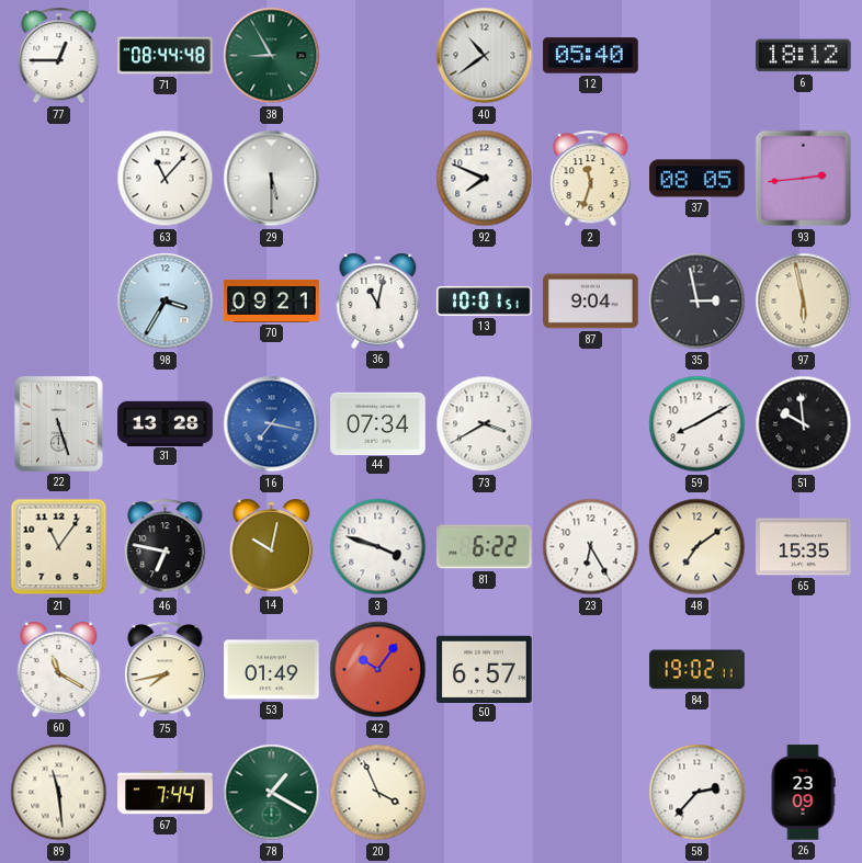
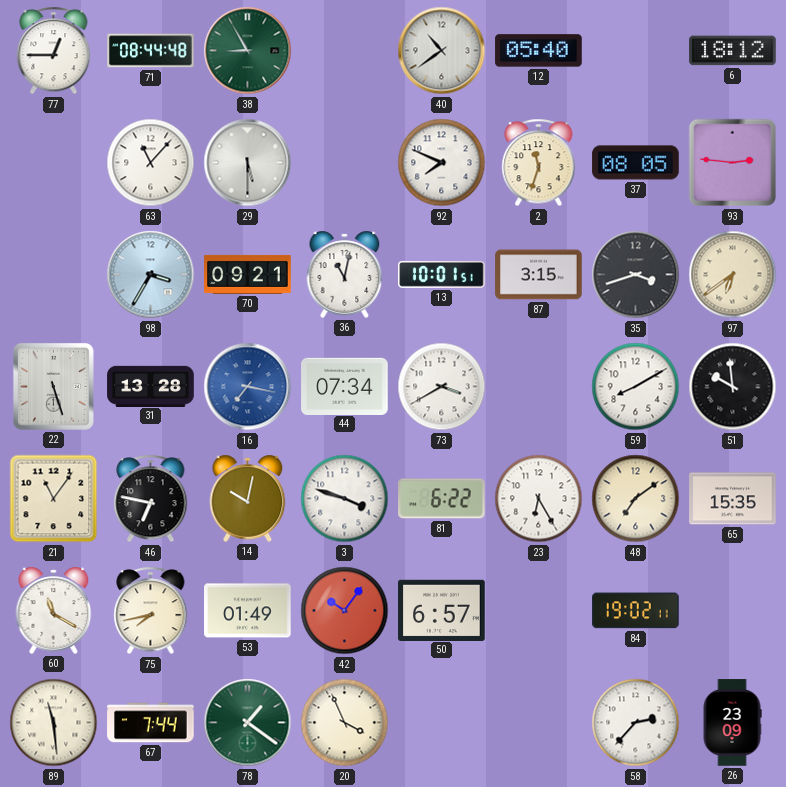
93: 2:44 -> 2:46
87: 9:04 -> 3:15
35: 2:58 -> 3:42
97: 5:58 -> 6:39
78: 1:20 -> 1:21
